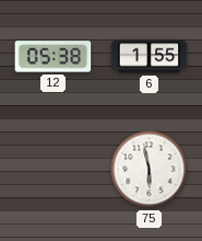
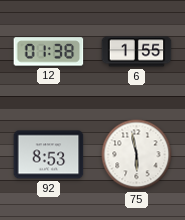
12: 05:38 -> 01:38
92: none -> 8:53
